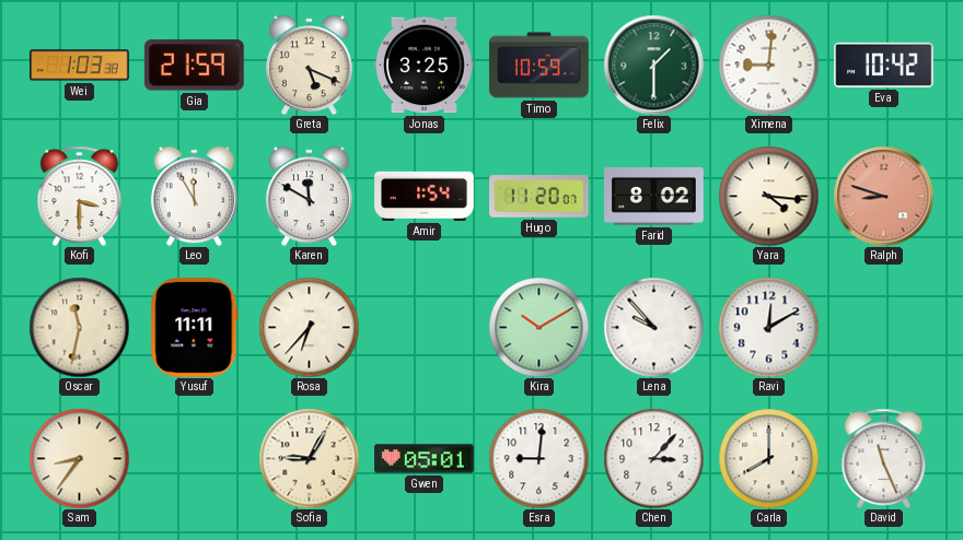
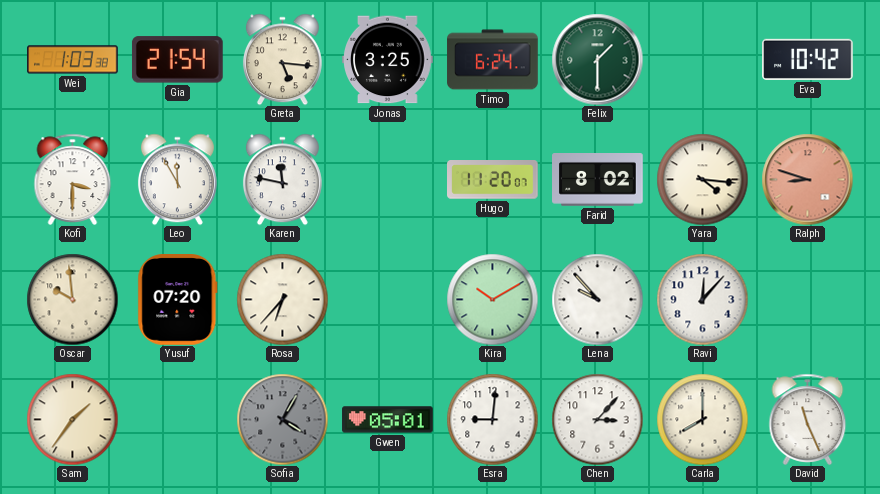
Gia: 21:59 -> 21:54
Greta: 5:19 -> 5:16
Timo: 10:59 -> 6:24
Ximena: 9:01 -> none
Karen: 11:50 -> 11:47
Amir: 1:54 -> none
Oscar: 11:32 -> 9:59
Yusuf: 11:11 -> 07:20
Ravi: 12:10 -> 12:07
Sam: 8:36 -> 1:36
Sofia: 9:05 -> 4:05
Sofia dial: cream -> grey
